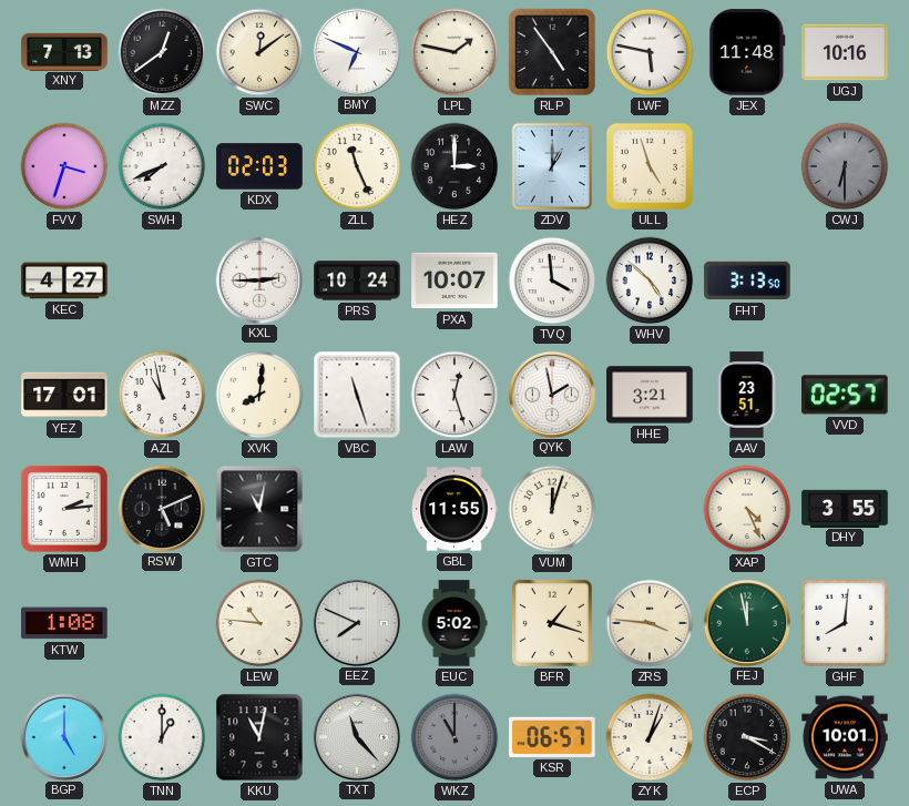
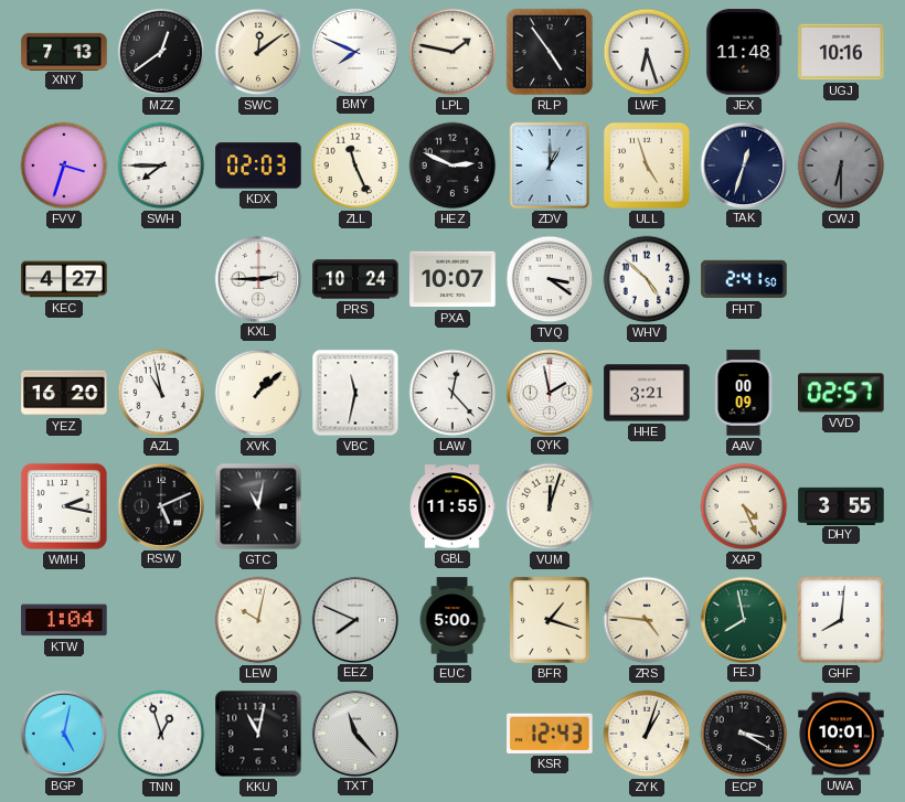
BMY: 6:49 -> 7:49
LWF: 5:47 -> 6:27
SWH: 7:41 -> 7:45
HEZ: 3:00 -> 2:49
TAK: none -> 12:33
TVQ: 3:59 -> 3:21
FHT: 3:13 -> 2:41
YEZ: 17:01 -> 16:20
XVK: 8:01 -> 1:08
VBC: 11:27 -> 11:32
LAW: 12:27 -> 12:23
AAV: 23:51 -> 00:09
WMH: 2:14 -> 2:17
KTW: 1:08 -> 1:04
LEW: 10:46 -> 10:02
EUC: 5:02 -> 5:00
ZRS: 3:46 -> 4:46
FEJ: 11:58 -> 7:58
BGP: 5:00 -> 5:02
TNN: 1:00 -> 12:57
WKZ: 11:00 -> none
KSR: 06:57 -> 12:43
